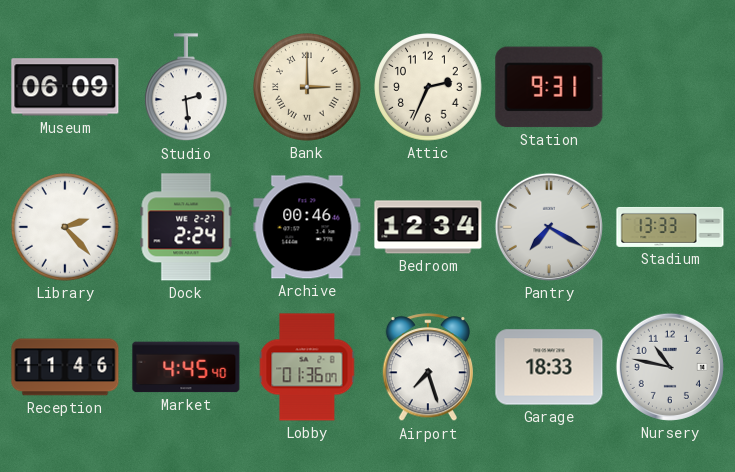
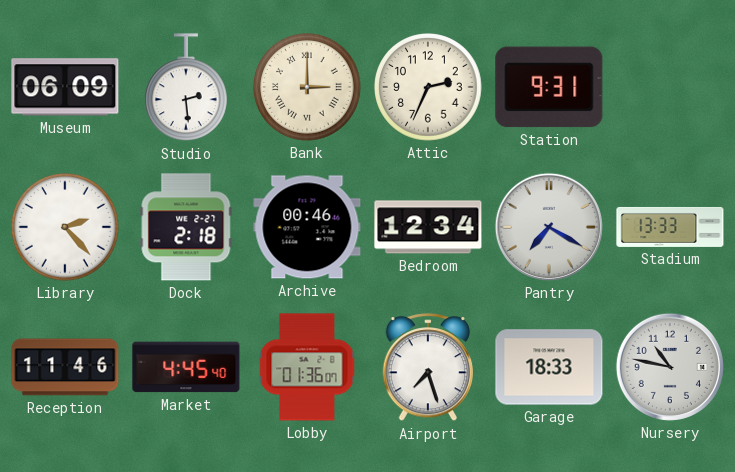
Dock: 2:24 -> 2:18
